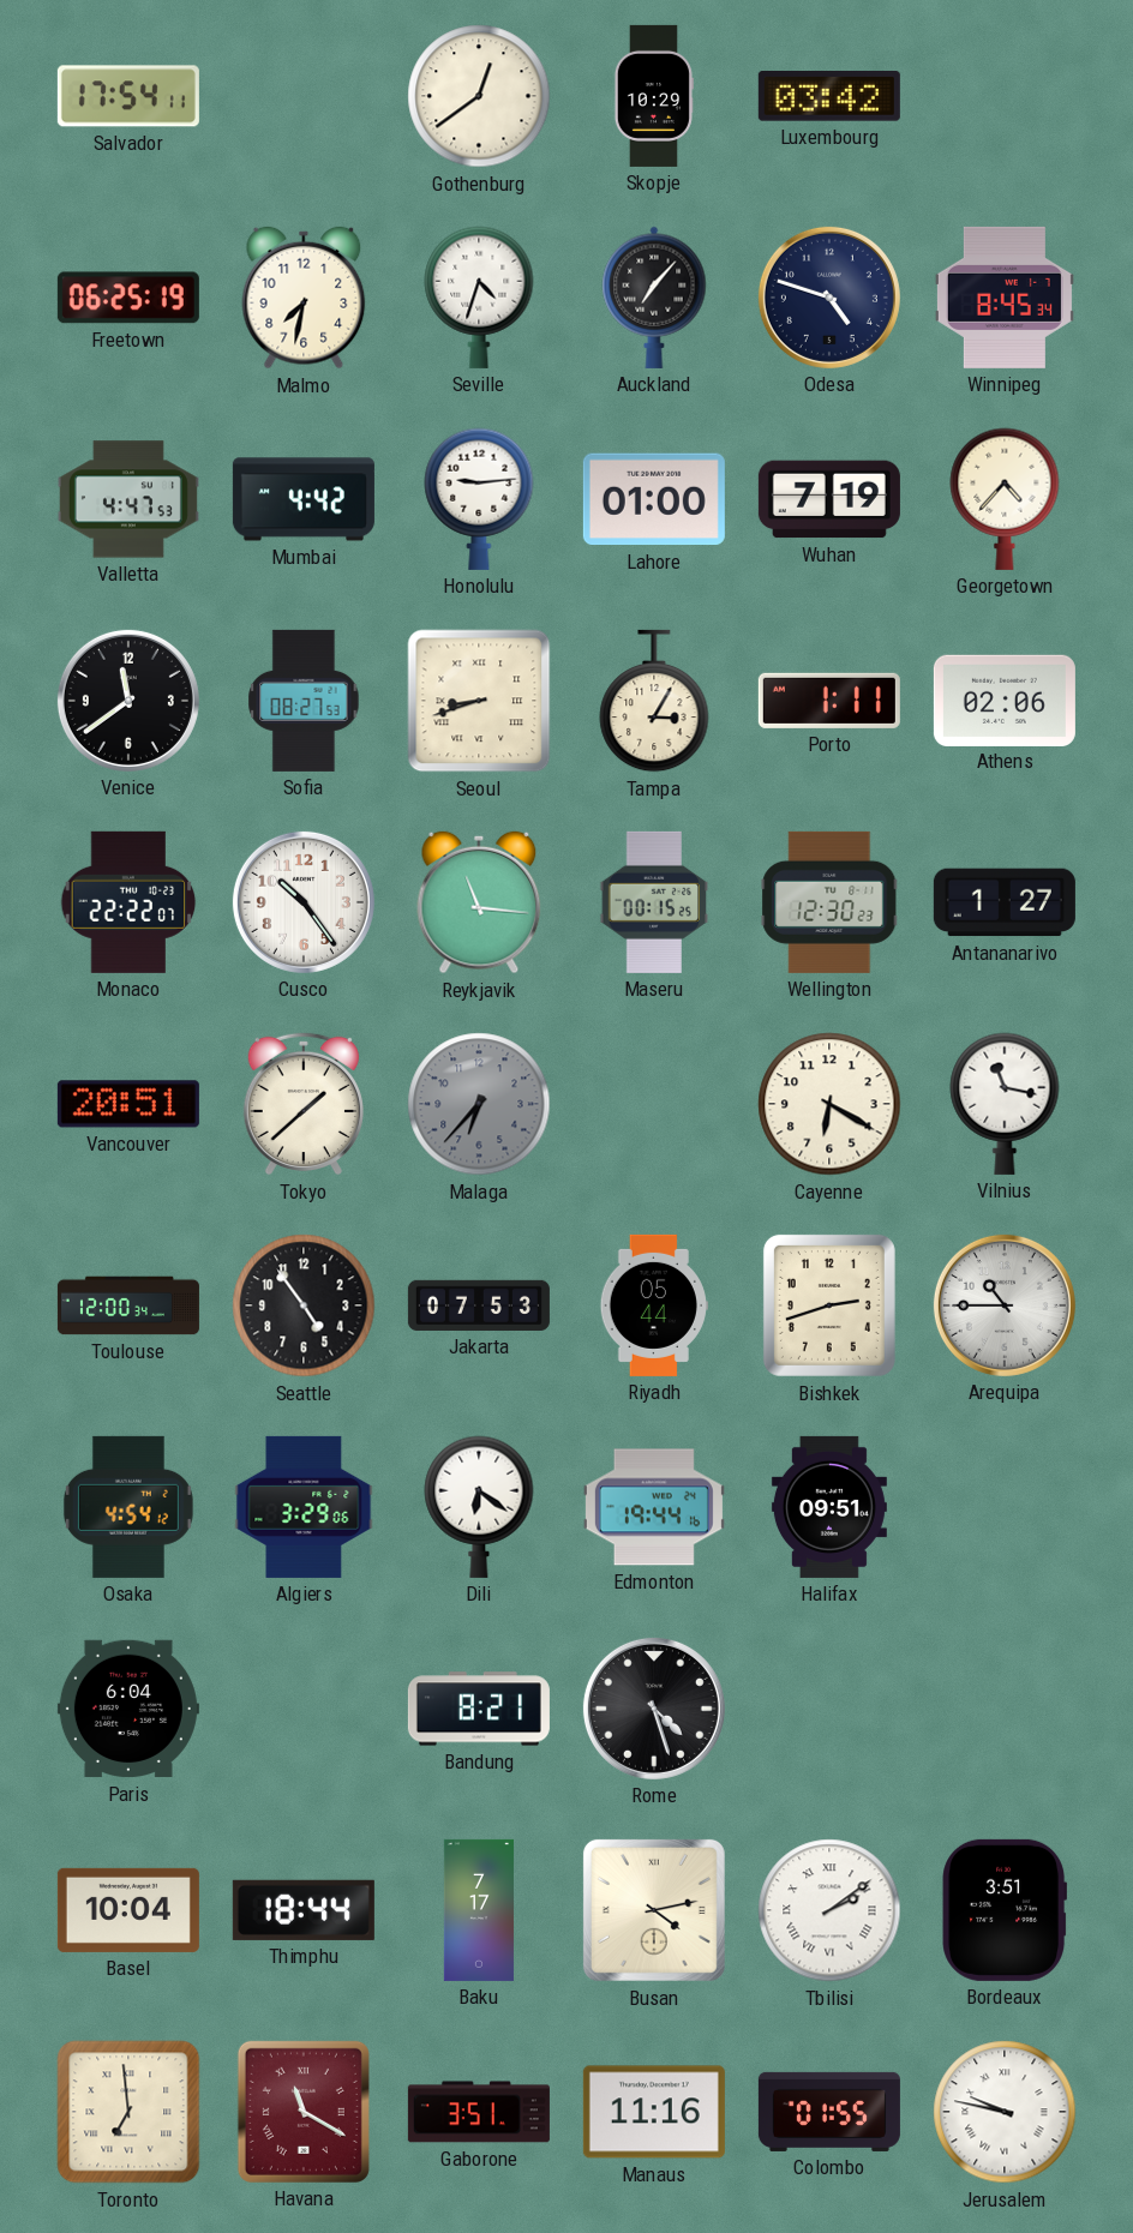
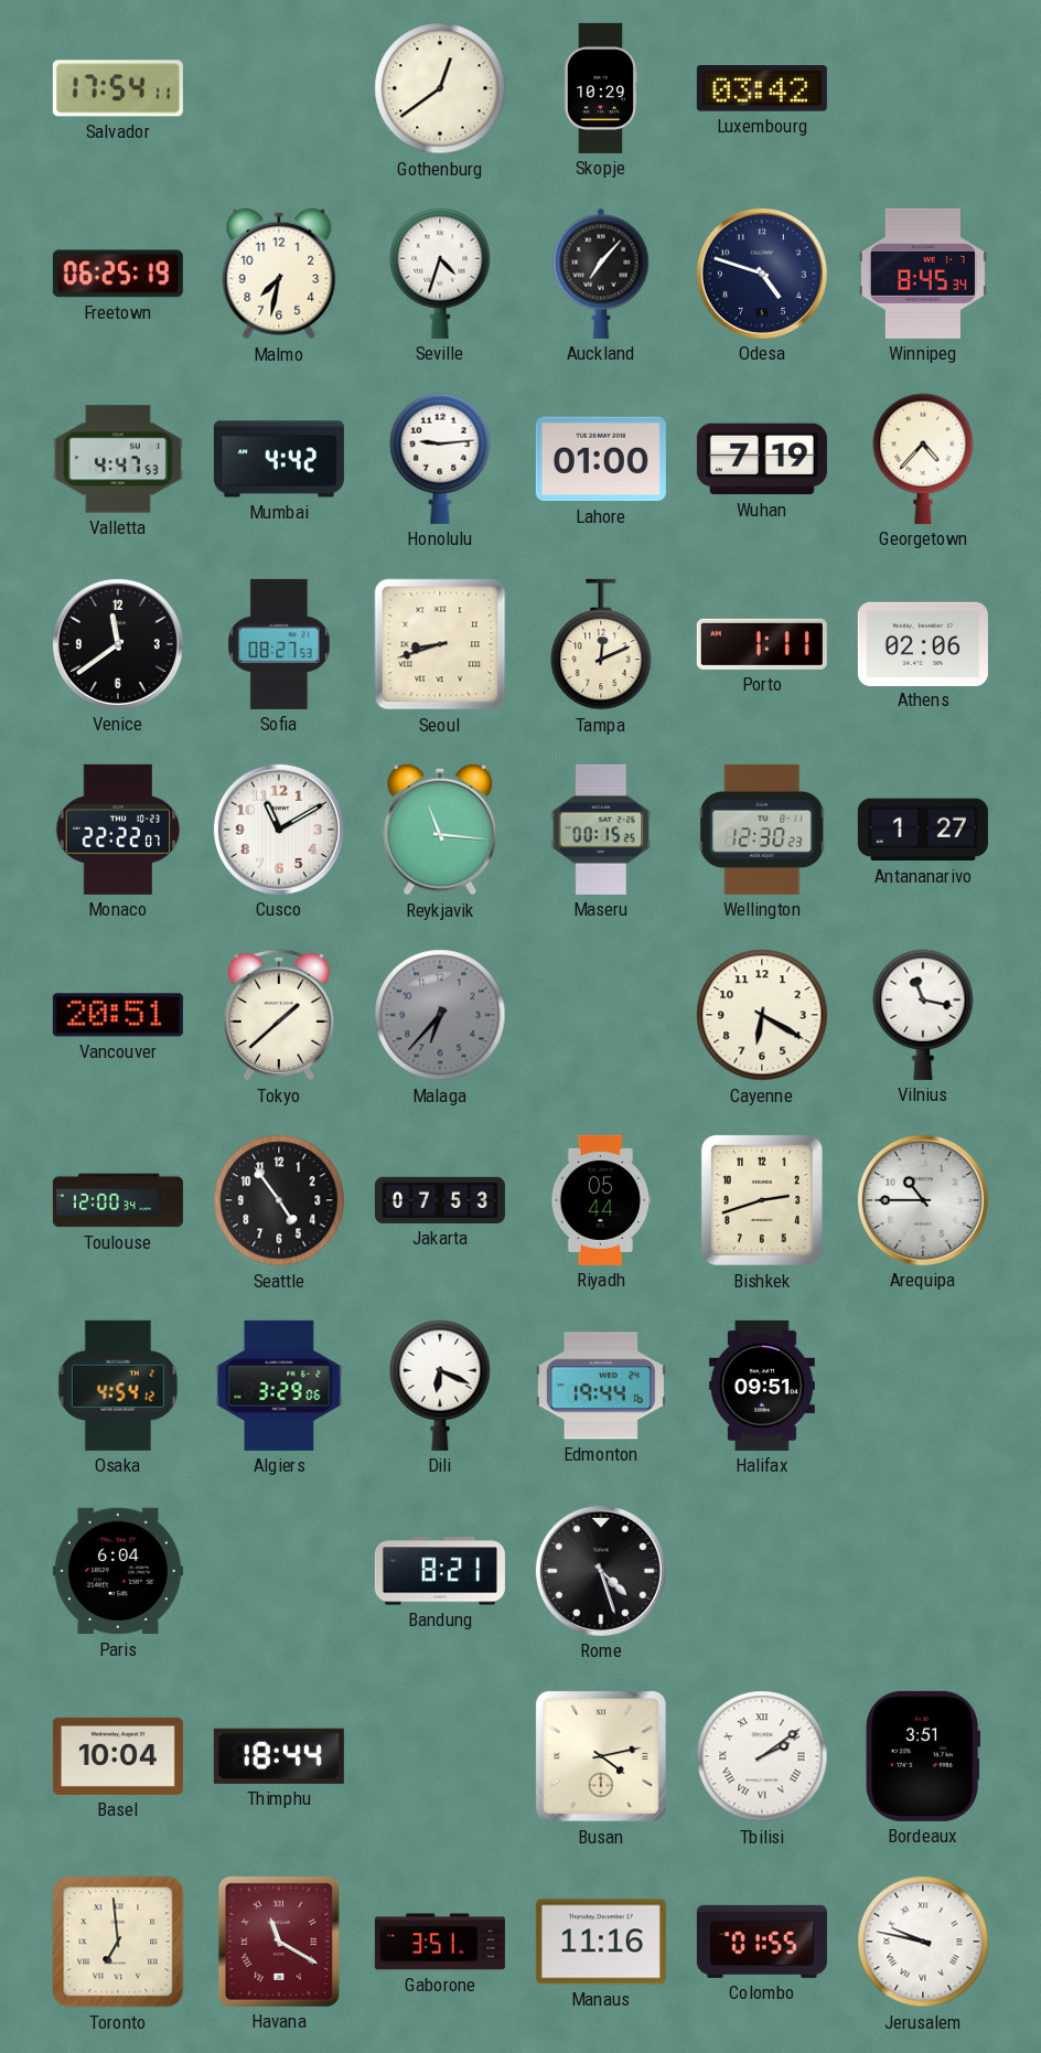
Tampa: 3:05 -> 12:11
Cusco: 10:24 -> 11:10
Dili: 6:21 -> 6:19
Baku: 7:17 -> none
